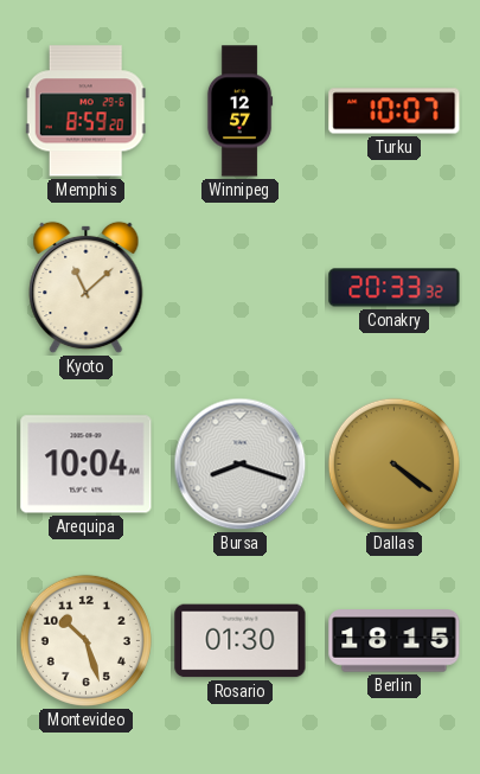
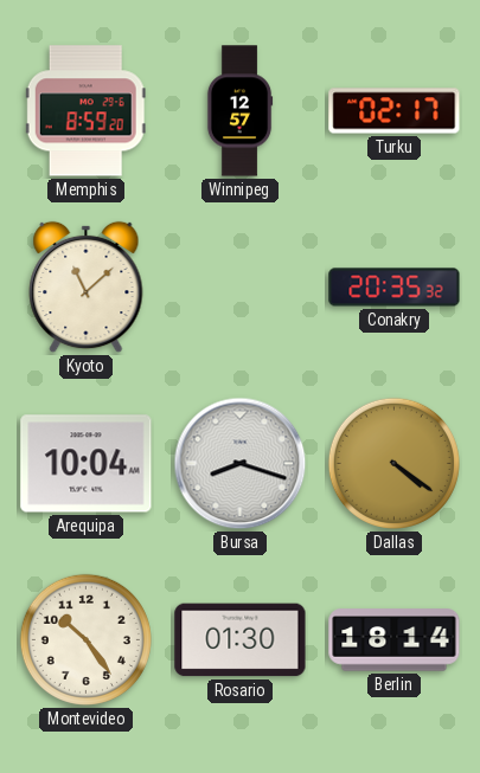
Turku: 10:07 -> 02:17
Conakry: 20:33 -> 20:35
Montevideo: 10:27 -> 10:24
Berlin: 18:15 -> 18:14
